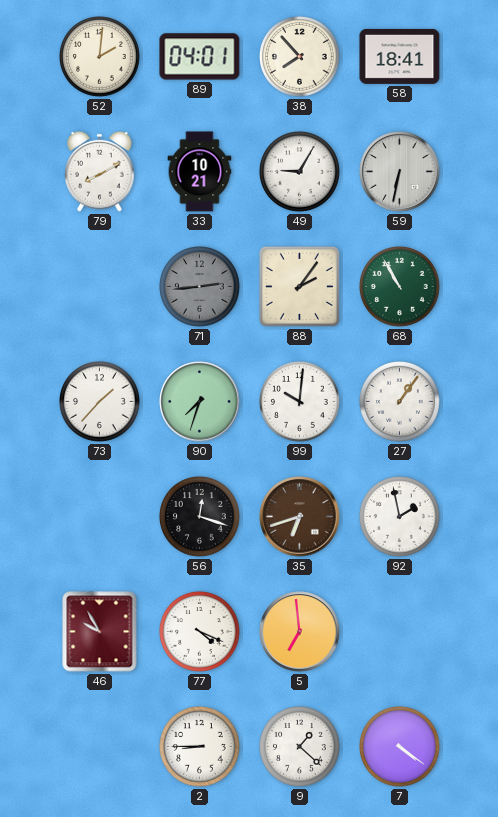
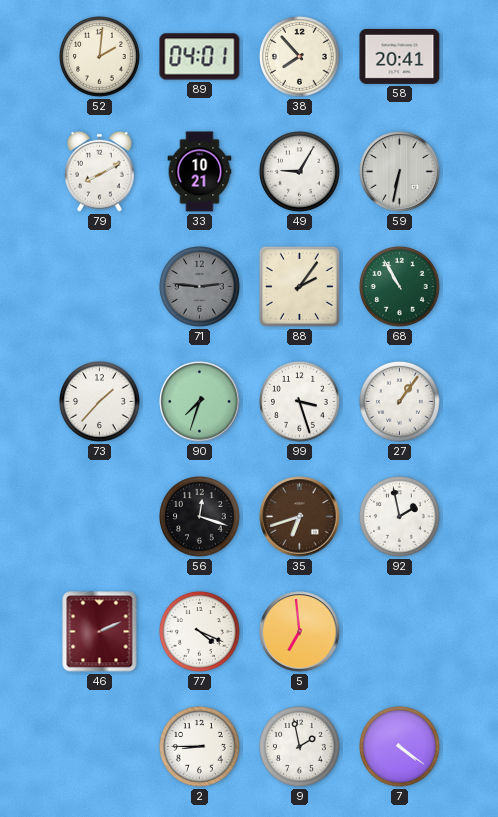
58: 18:41 -> 20:41
71: 2:44 -> 2:46
99: 10:01 -> 3:27
46: 9:55 -> 2:11
9: 1:22 -> 1:58
